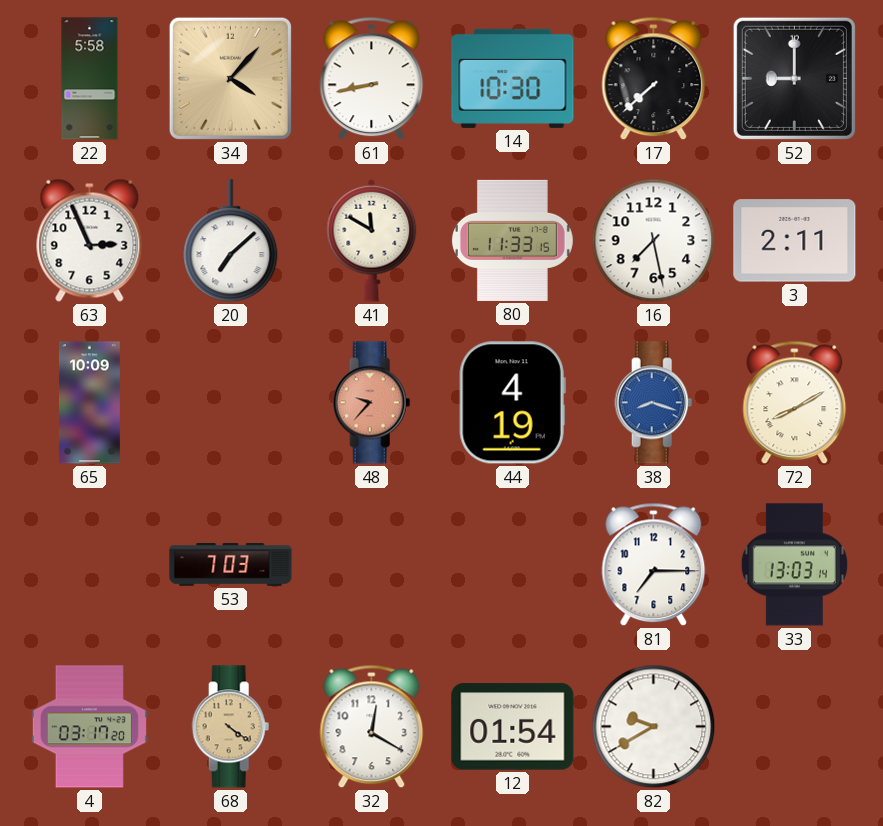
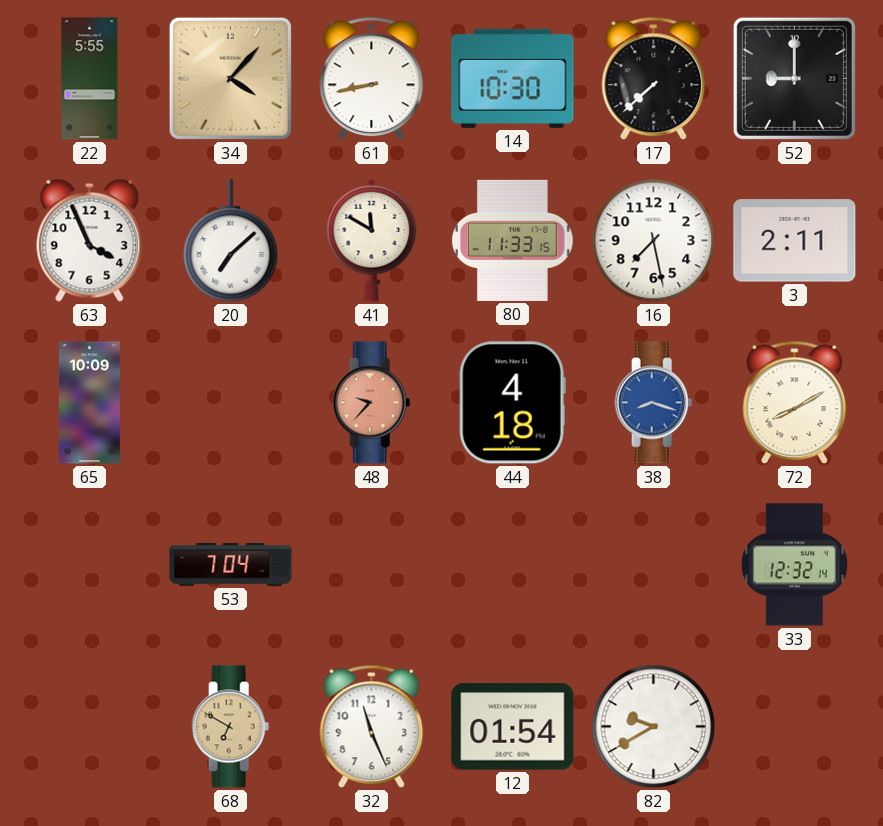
22: 5:58 -> 5:55
63: 2:56 -> 3:56
44: 4:19 -> 4:18
53: 7:03 -> 7:04
81: 7:15 -> none
33: 13:03 -> 12:32
4: 03:17 -> none
68: 4:21 -> 6:50
32: 12:20 -> 11:26
